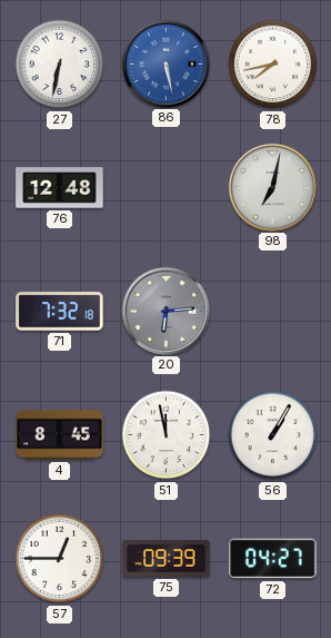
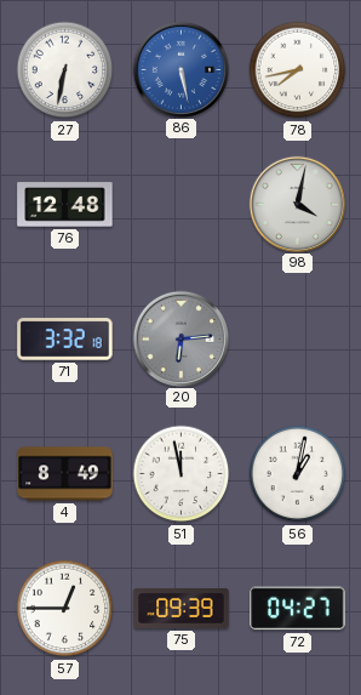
98: 7:02 -> 4:02
71: 7:32 -> 3:32
4: 8:45 -> 8:49
56: 1:05 -> 1:02
